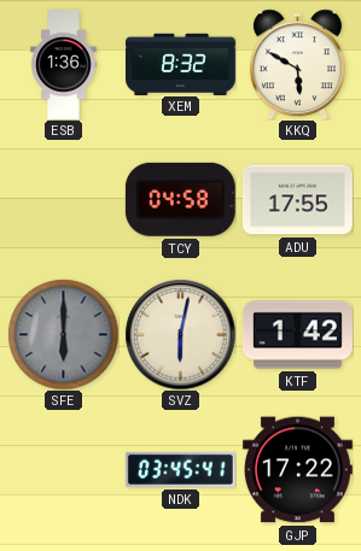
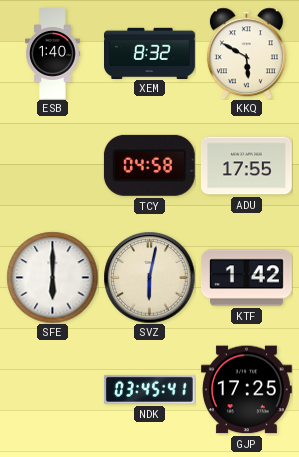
ESB: 1:36 -> 1:40
SFE dial: grey -> white
GJP: 17:22 -> 17:25
